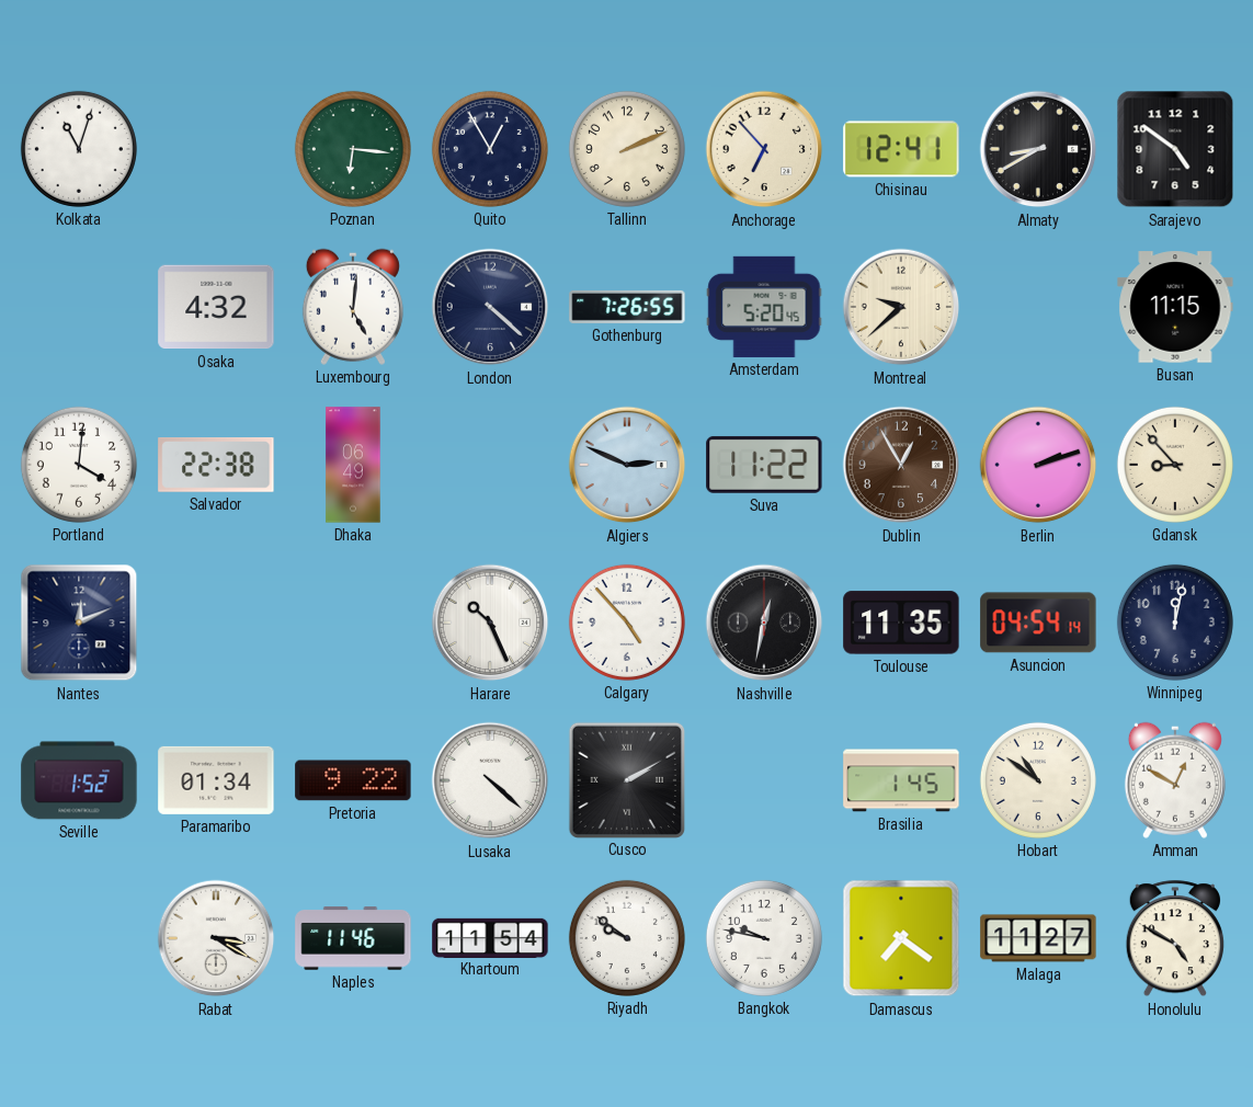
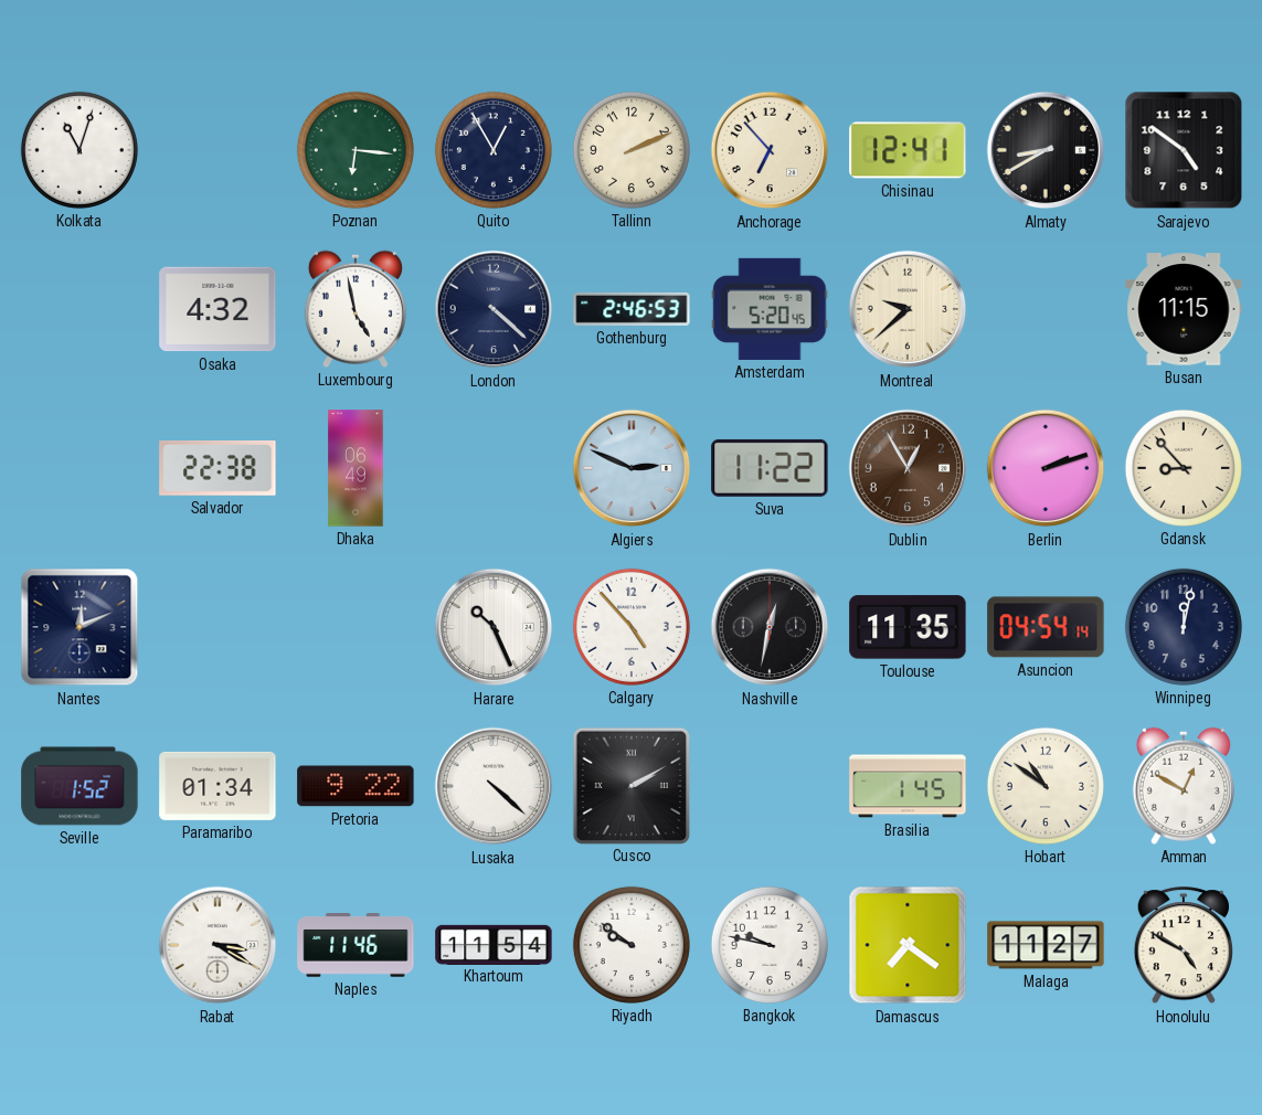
Luxembourg: 5:01 -> 4:58
Gothenburg: 7:26 -> 2:46
Portland: 4:01 -> none
